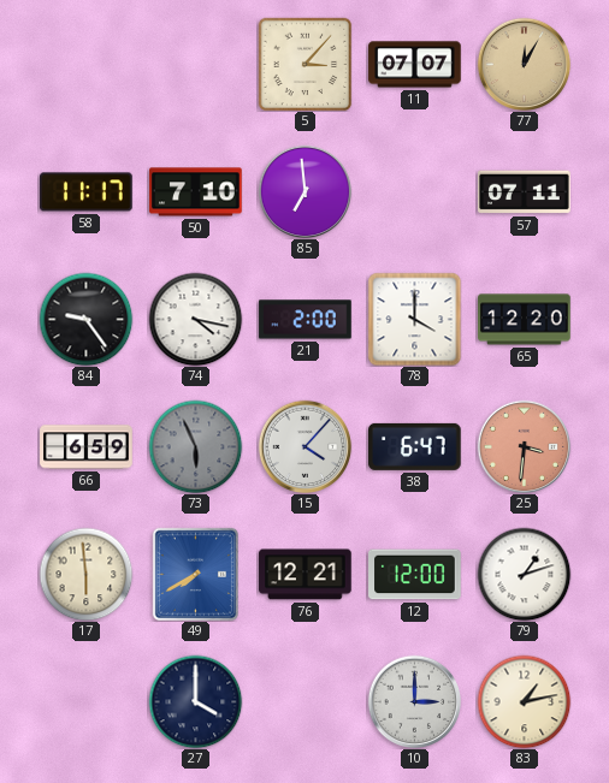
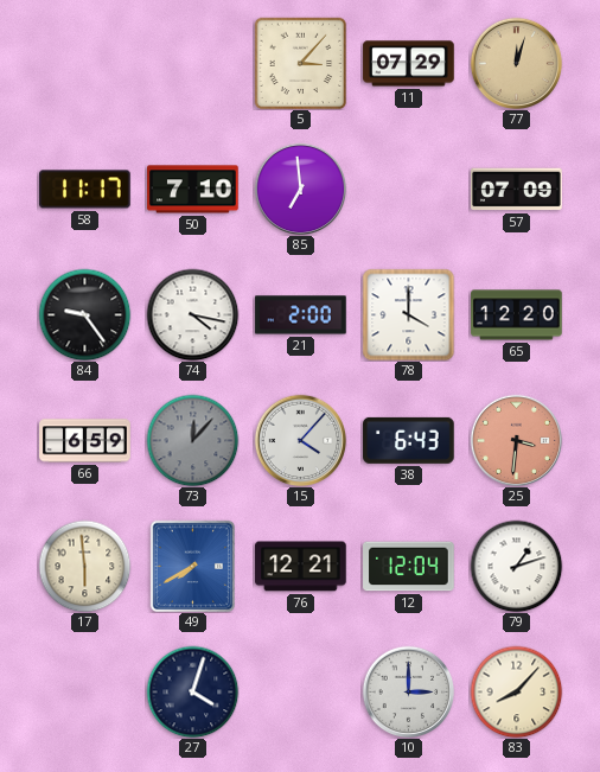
11: 07:07 -> 07:29
77: 12:05 -> 12:03
57: 07:11 -> 07:09
73: 5:56 -> 12:07
38: 6:47 -> 6:43
12: 12:00 -> 12:04
27: 4:00 -> 4:03
83: 1:13 -> 8:07
